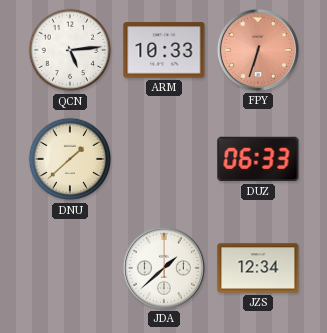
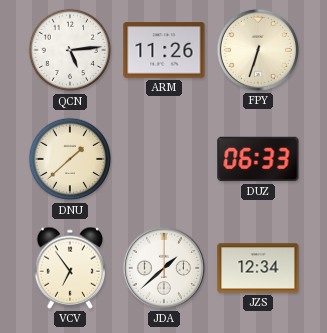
ARM: 10:33 -> 11:26
FPY dial: salmon -> cream
VCV: none -> 6:54
